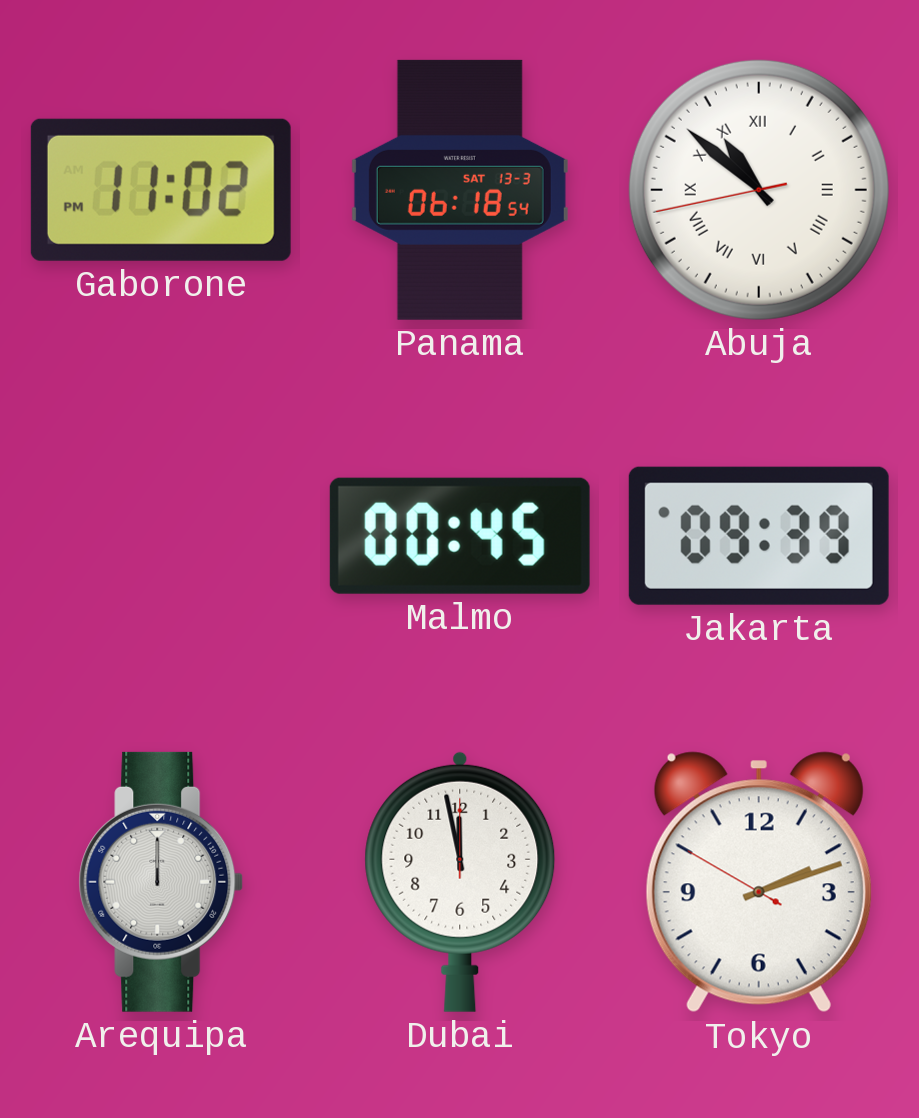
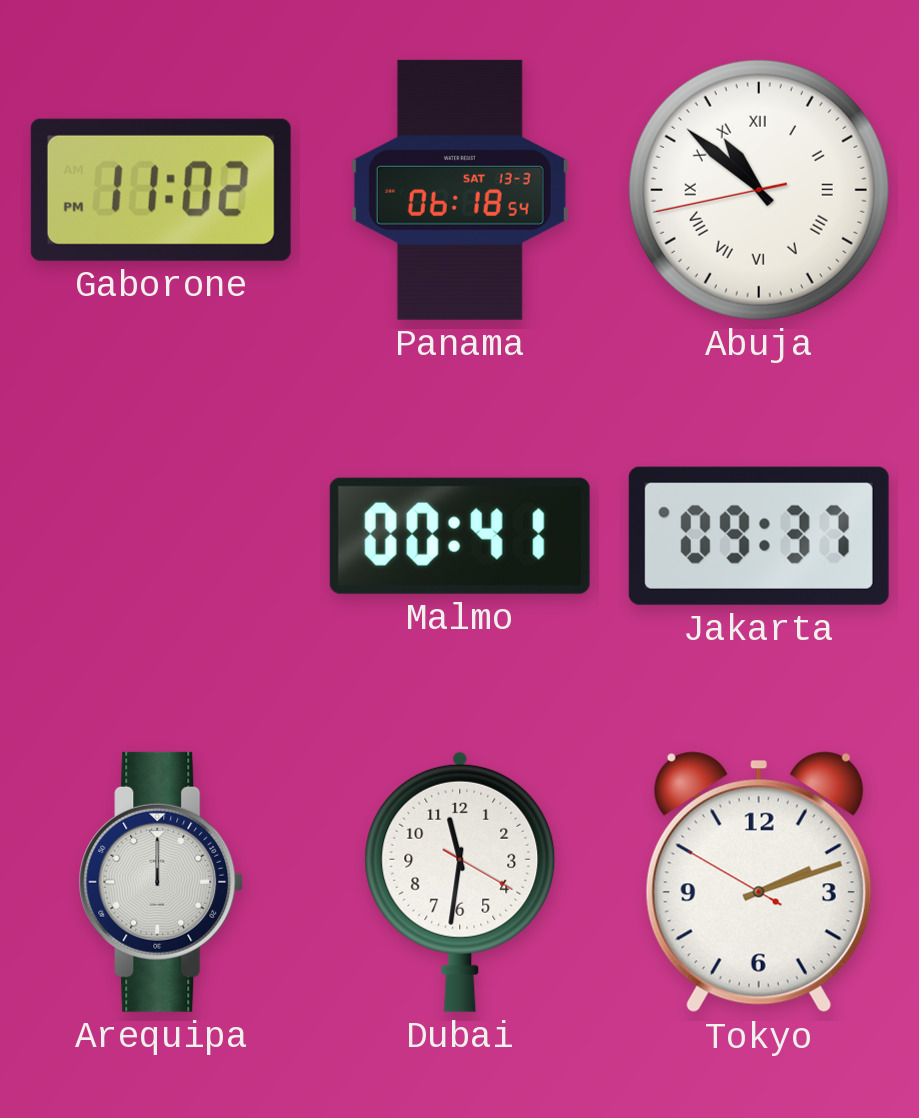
Malmo: 00:45 -> 00:41
Jakarta: 09:39 -> 09:37
Dubai: 11:58 -> 11:31
